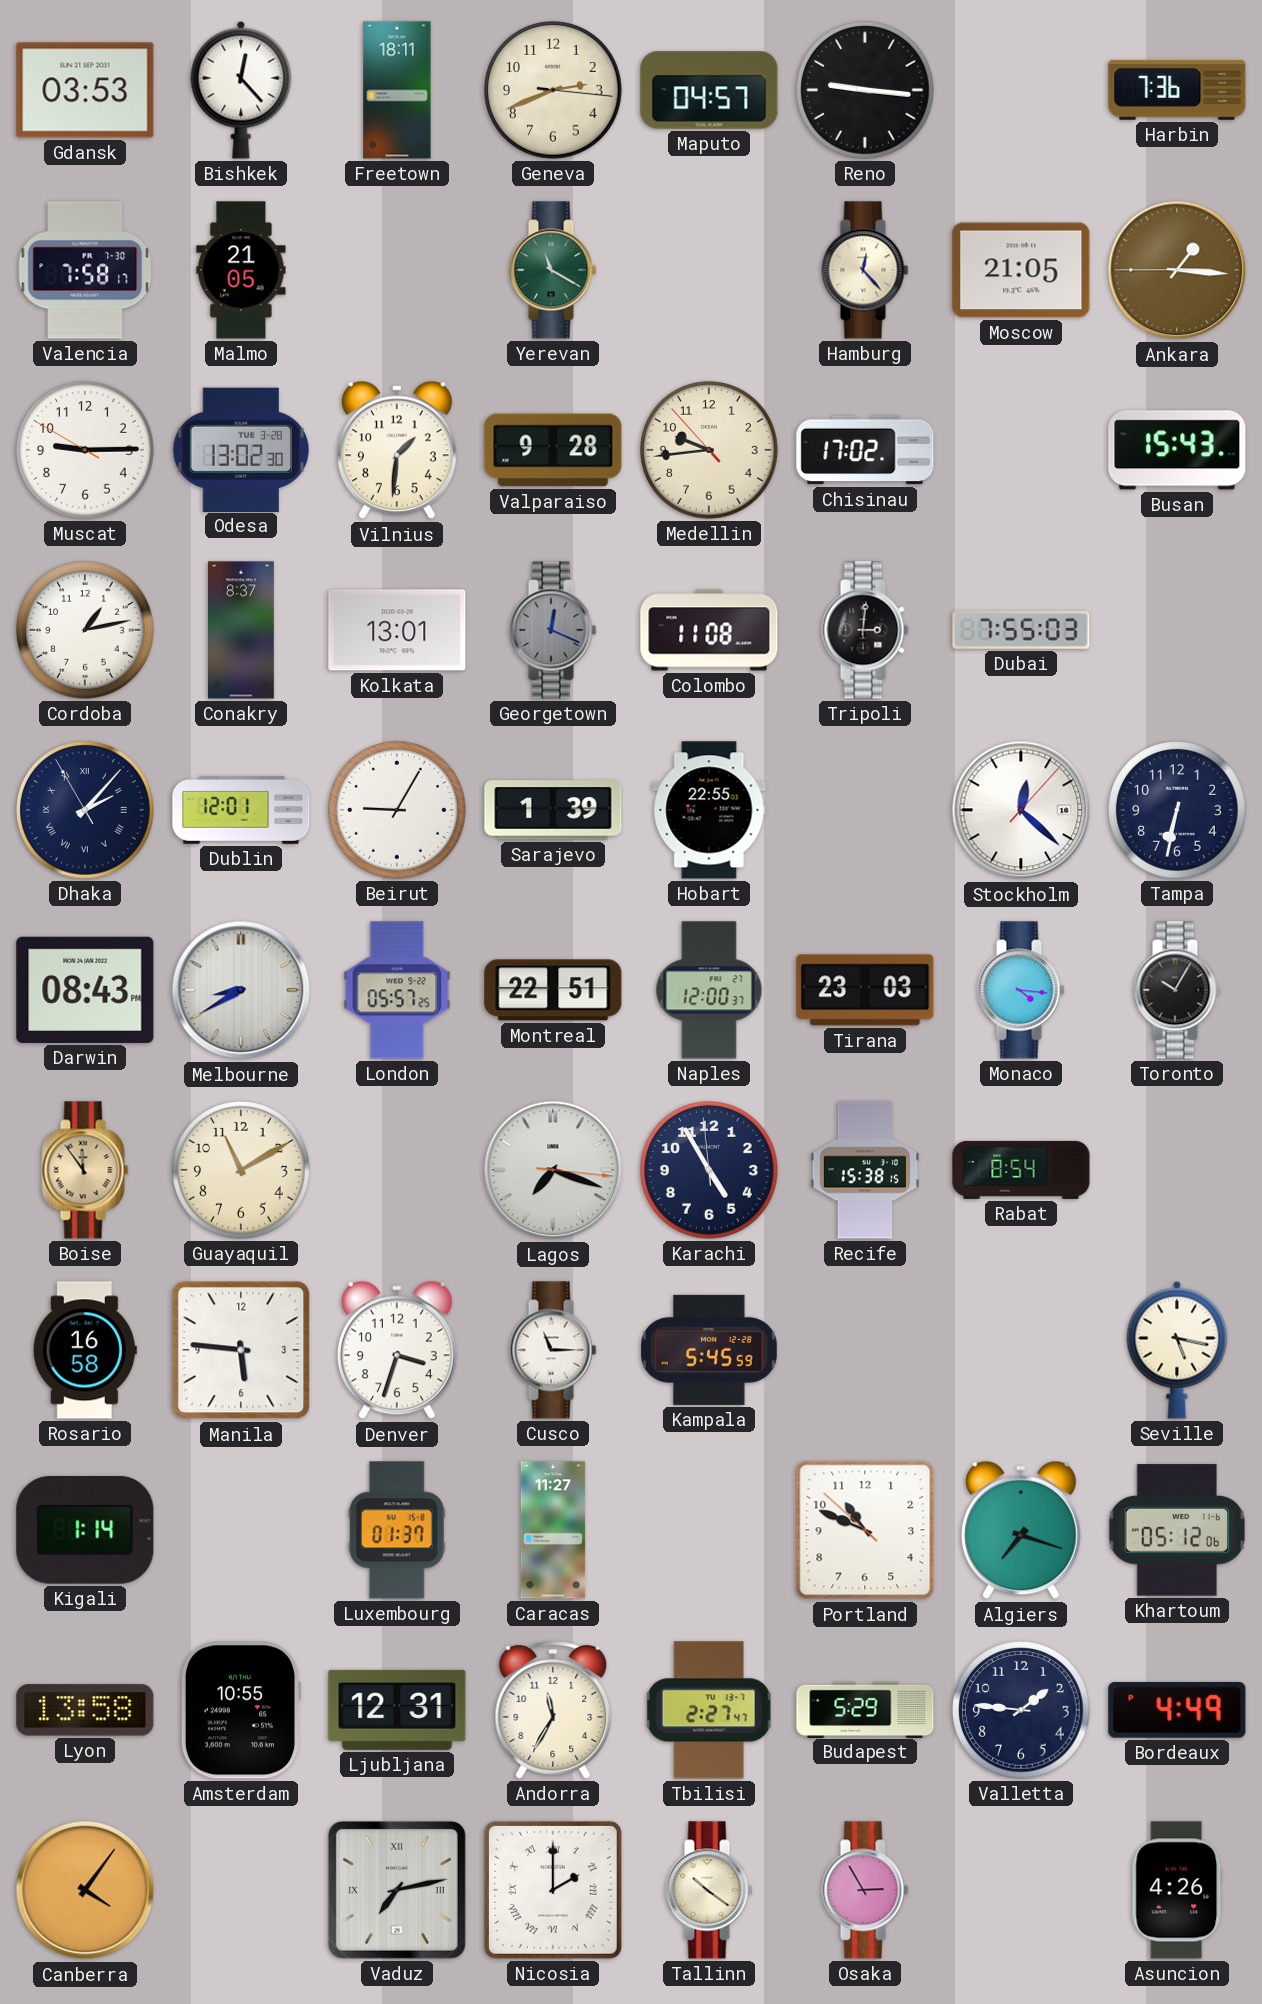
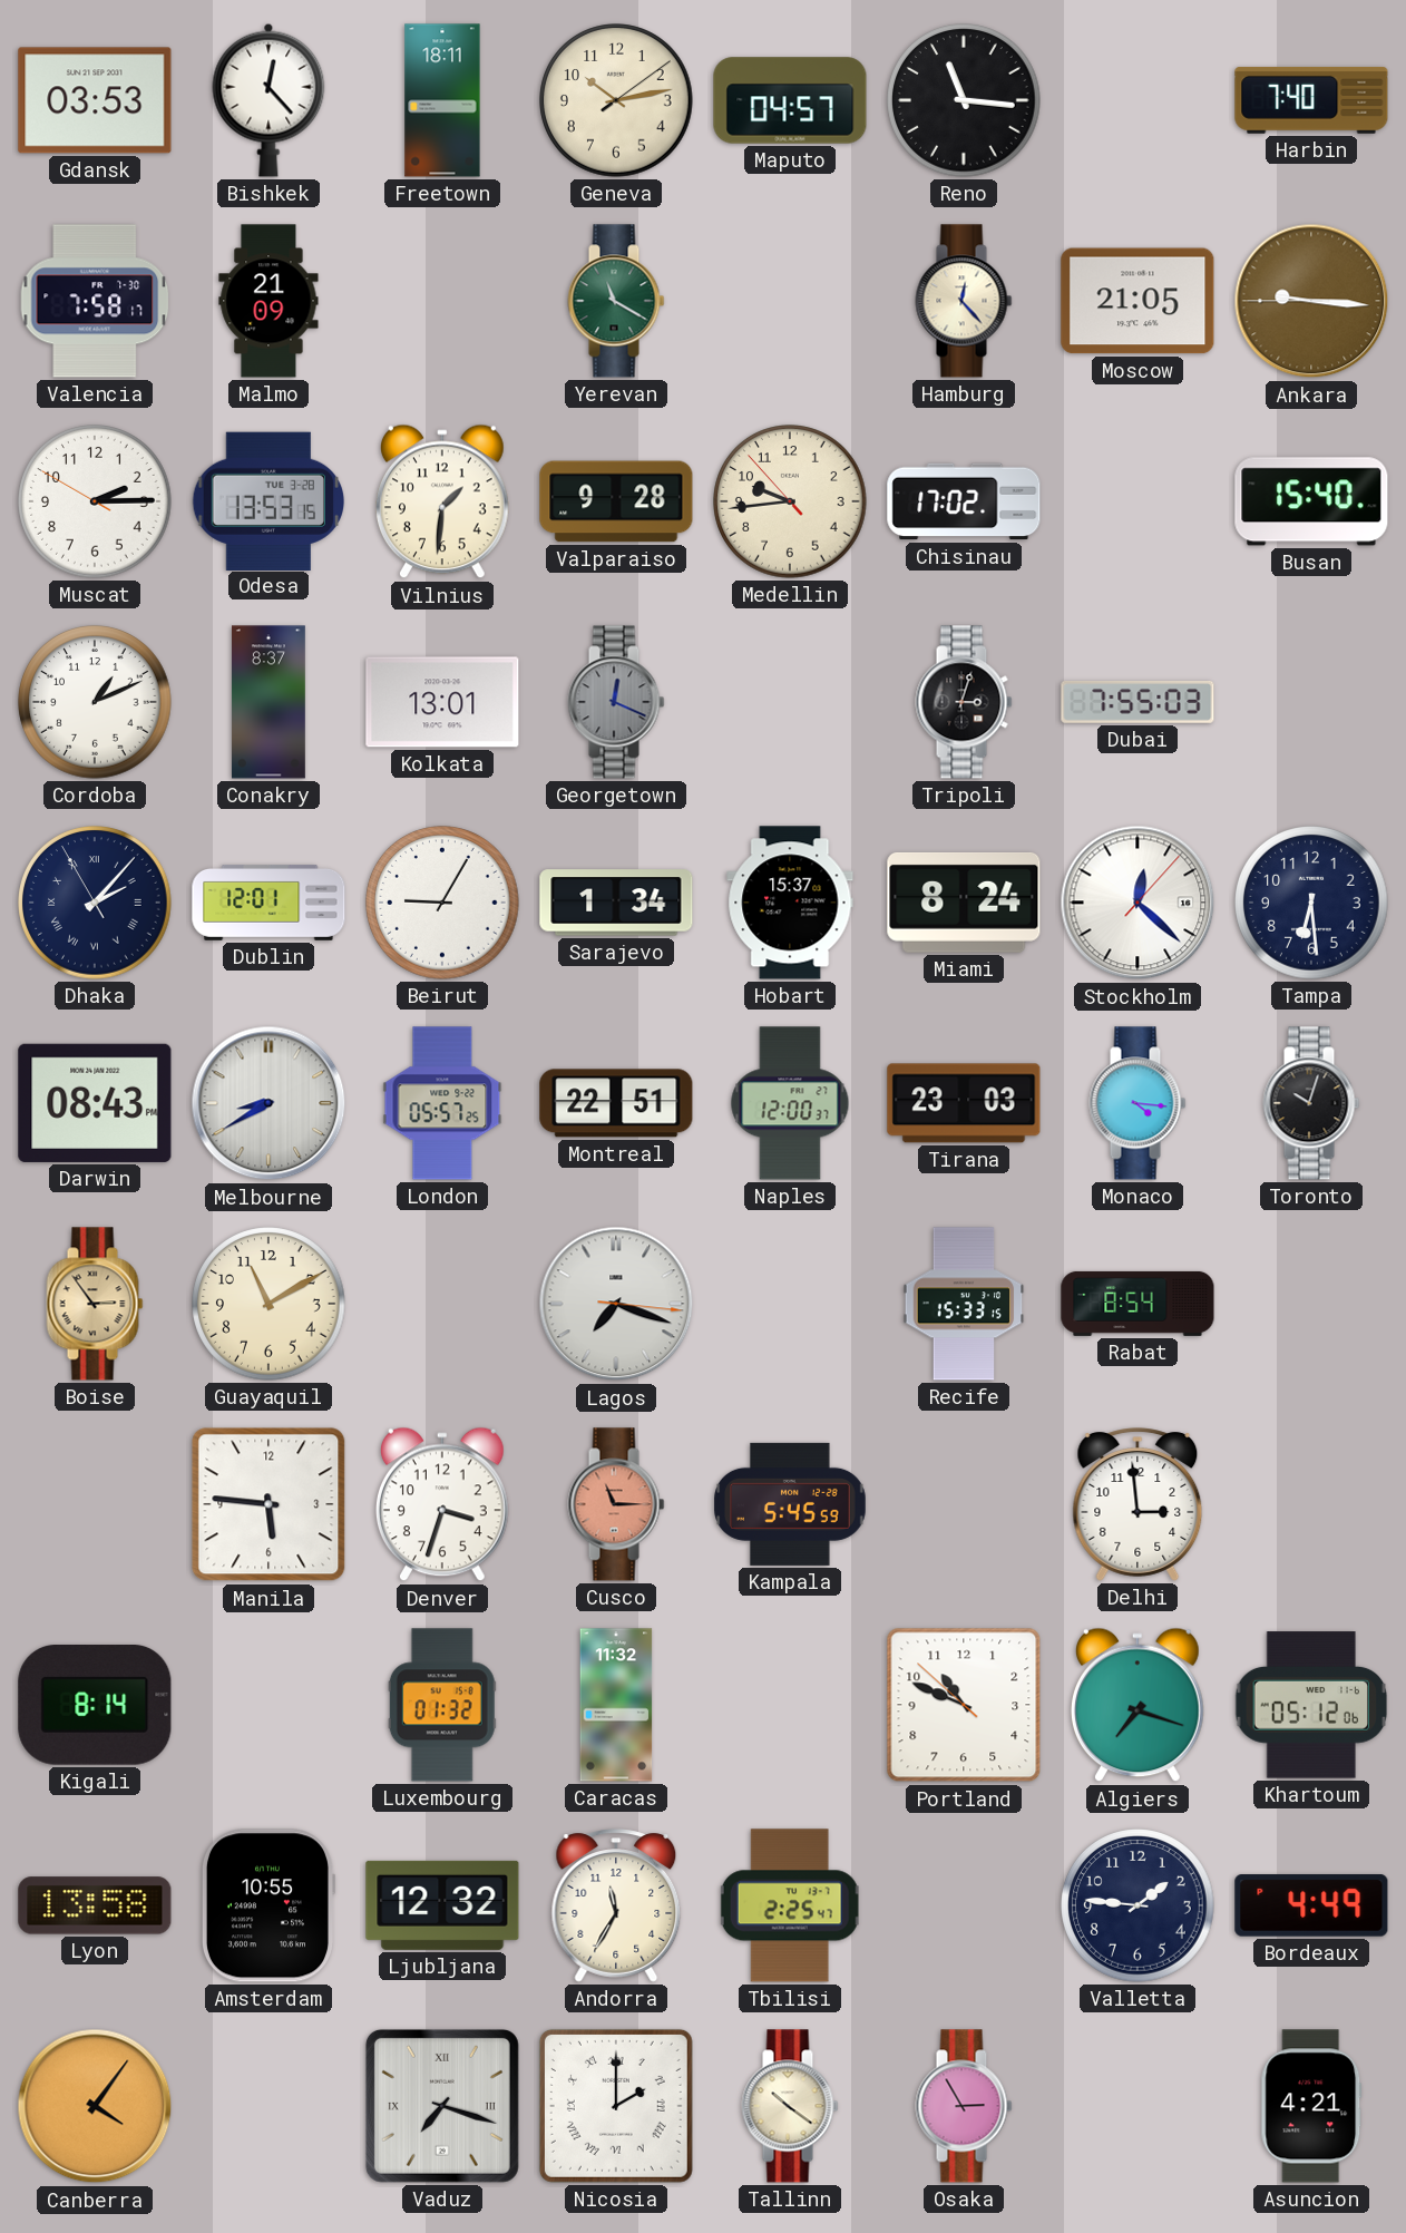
Geneva: 2:41 -> 10:13
Reno: 9:16 -> 11:16
Harbin: 7:36 -> 7:40
Malmo: 21:05 -> 21:09
Ankara: 1:15 -> 9:15
Muscat: 9:14 -> 2:14
Odesa: 13:02 -> 13:53
Busan: 15:43 -> 15:40
Cordoba: 1:13 -> 1:11
Colombo: 11:08 -> none
Tripoli: 3:01 -> 3:03
Sarajevo: 1:39 -> 1:34
Hobart: 22:55 -> 15:37
Miami: none -> 8:24
Tampa: 6:32 -> 6:29
Toronto: 10:05 -> 10:03
Boise: 11:54 -> 2:54
Karachi: 4:54 -> none
Recife: 15:38 -> 15:33
Rosario: 16:58 -> none
Cusco dial: white -> salmon
Delhi: none -> 2:59
Seville: 5:17 -> none
Kigali: 1:14 -> 8:14
Luxembourg: 01:37 -> 01:32
Caracas: 11:27 -> 11:32
Ljubljana: 12:31 -> 12:32
Tbilisi: 2:27 -> 2:25
Budapest: 5:29 -> none
Vaduz: 7:13 -> 7:18
Asuncion: 4:26 -> 4:21
